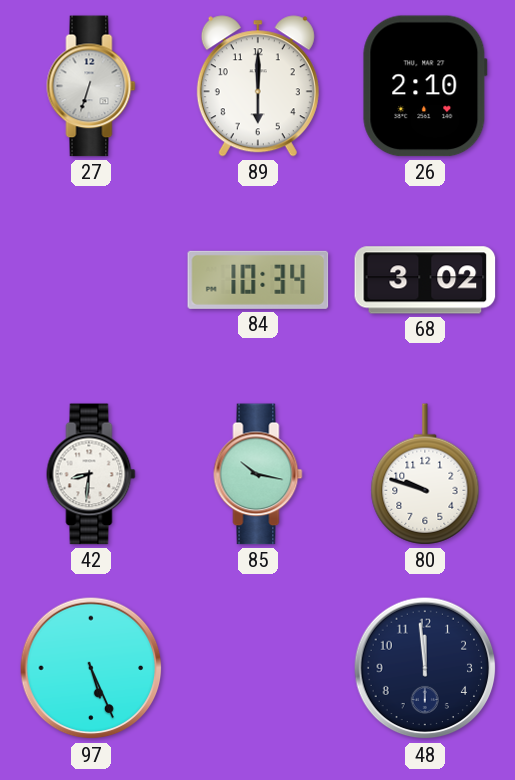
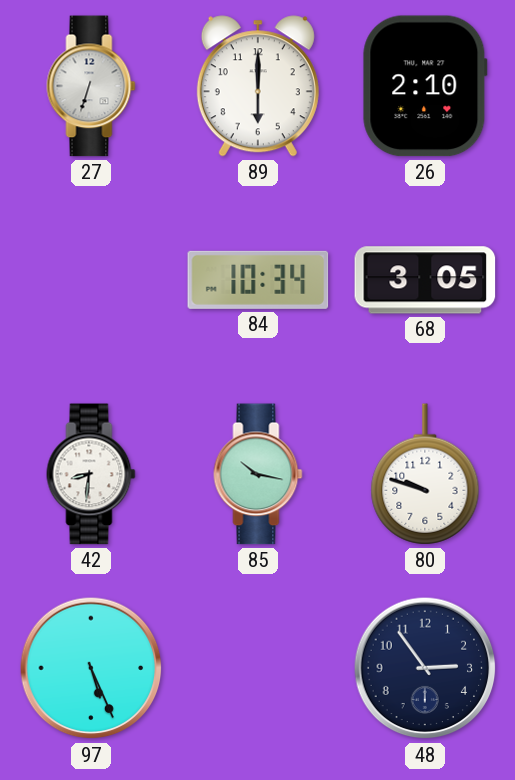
68: 3:02 -> 3:05
48: 11:59 -> 2:54
